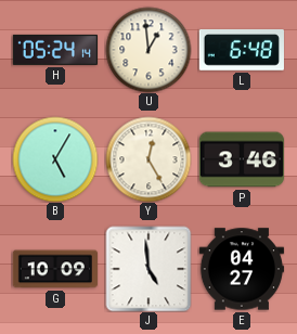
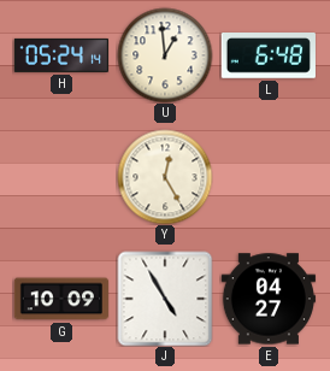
B: 5:05 -> none
P: 3:46 -> none
J: 4:59 -> 4:55
